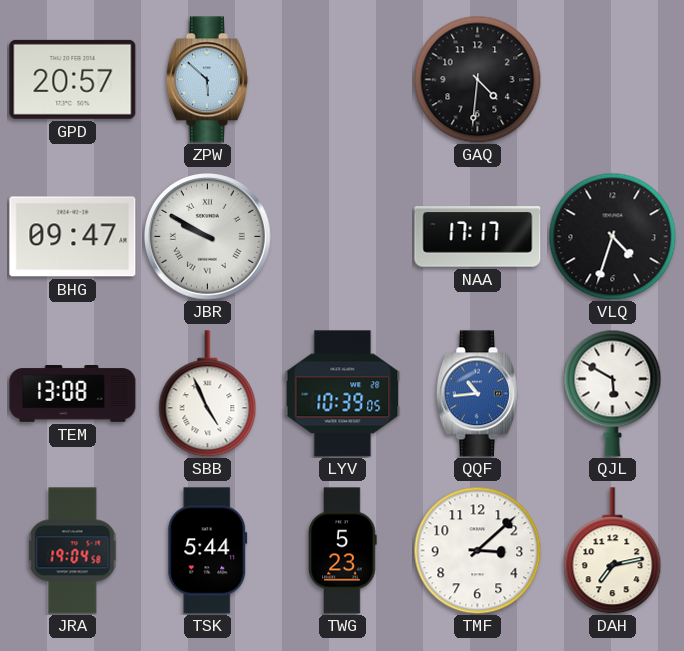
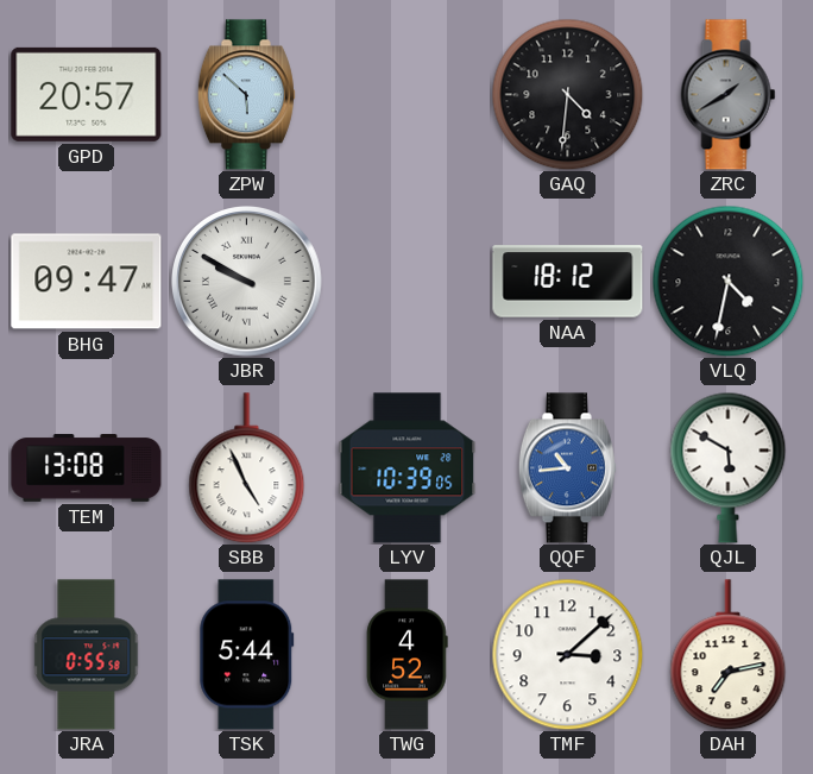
ZRC: none -> 1:40
NAA: 17:17 -> 18:12
VLQ: 4:33 -> 4:32
JRA: 19:04 -> 0:55
TWG: 5:23 -> 4:52
